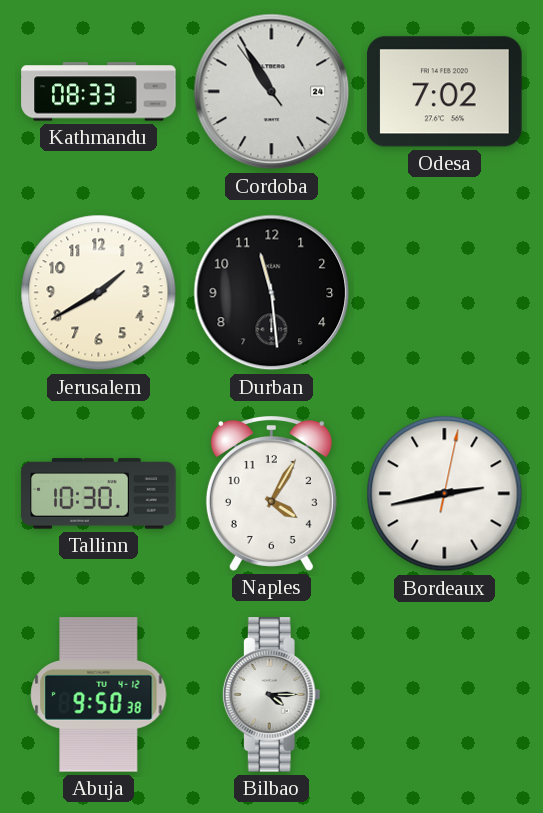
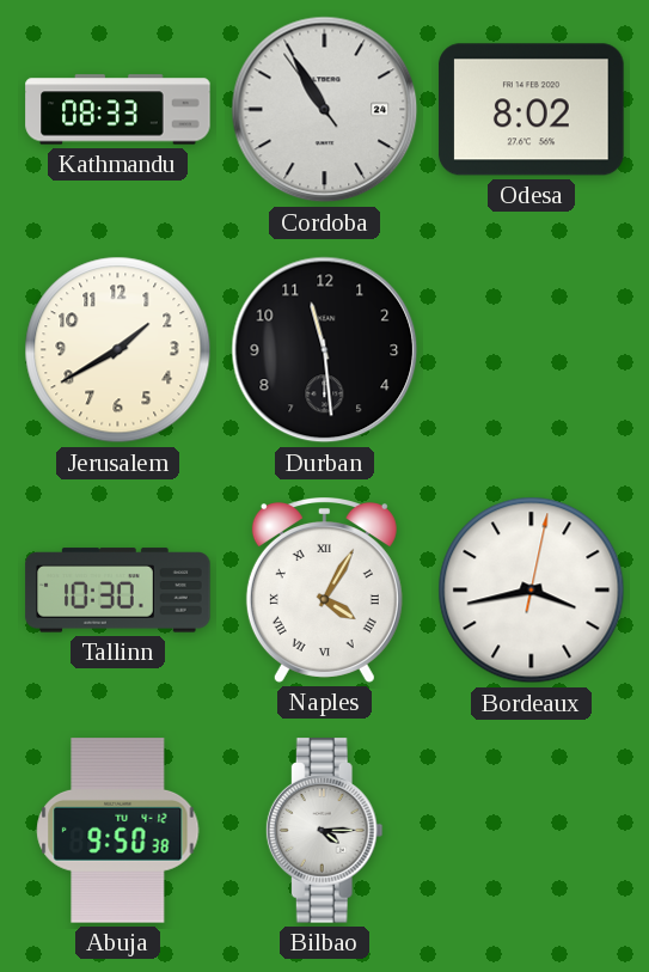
Odesa: 7:02 -> 8:02
Naples numerals: Arabic -> Roman
Bordeaux: 2:43 -> 3:43
